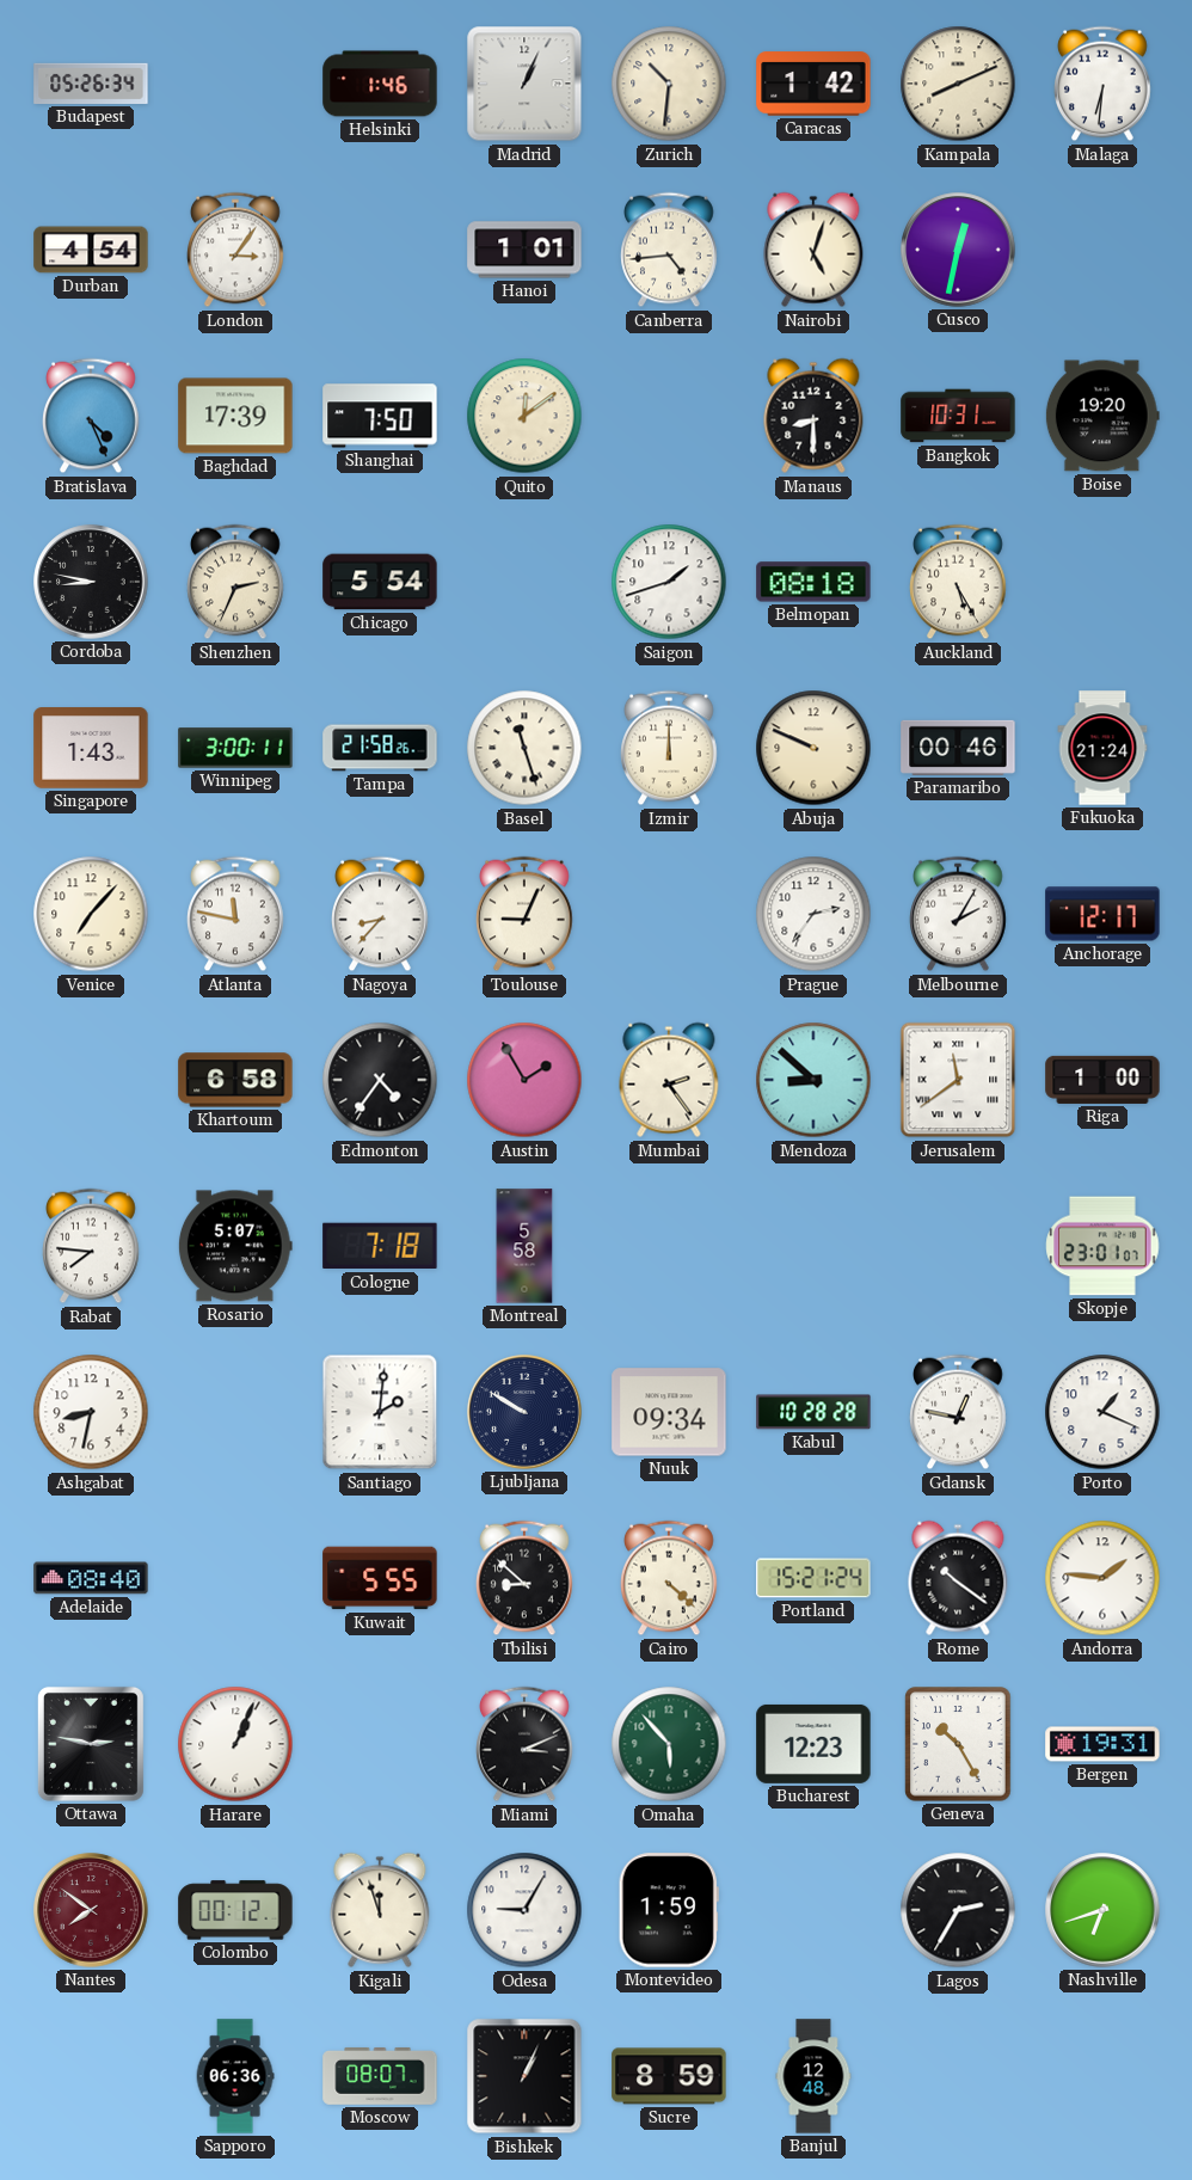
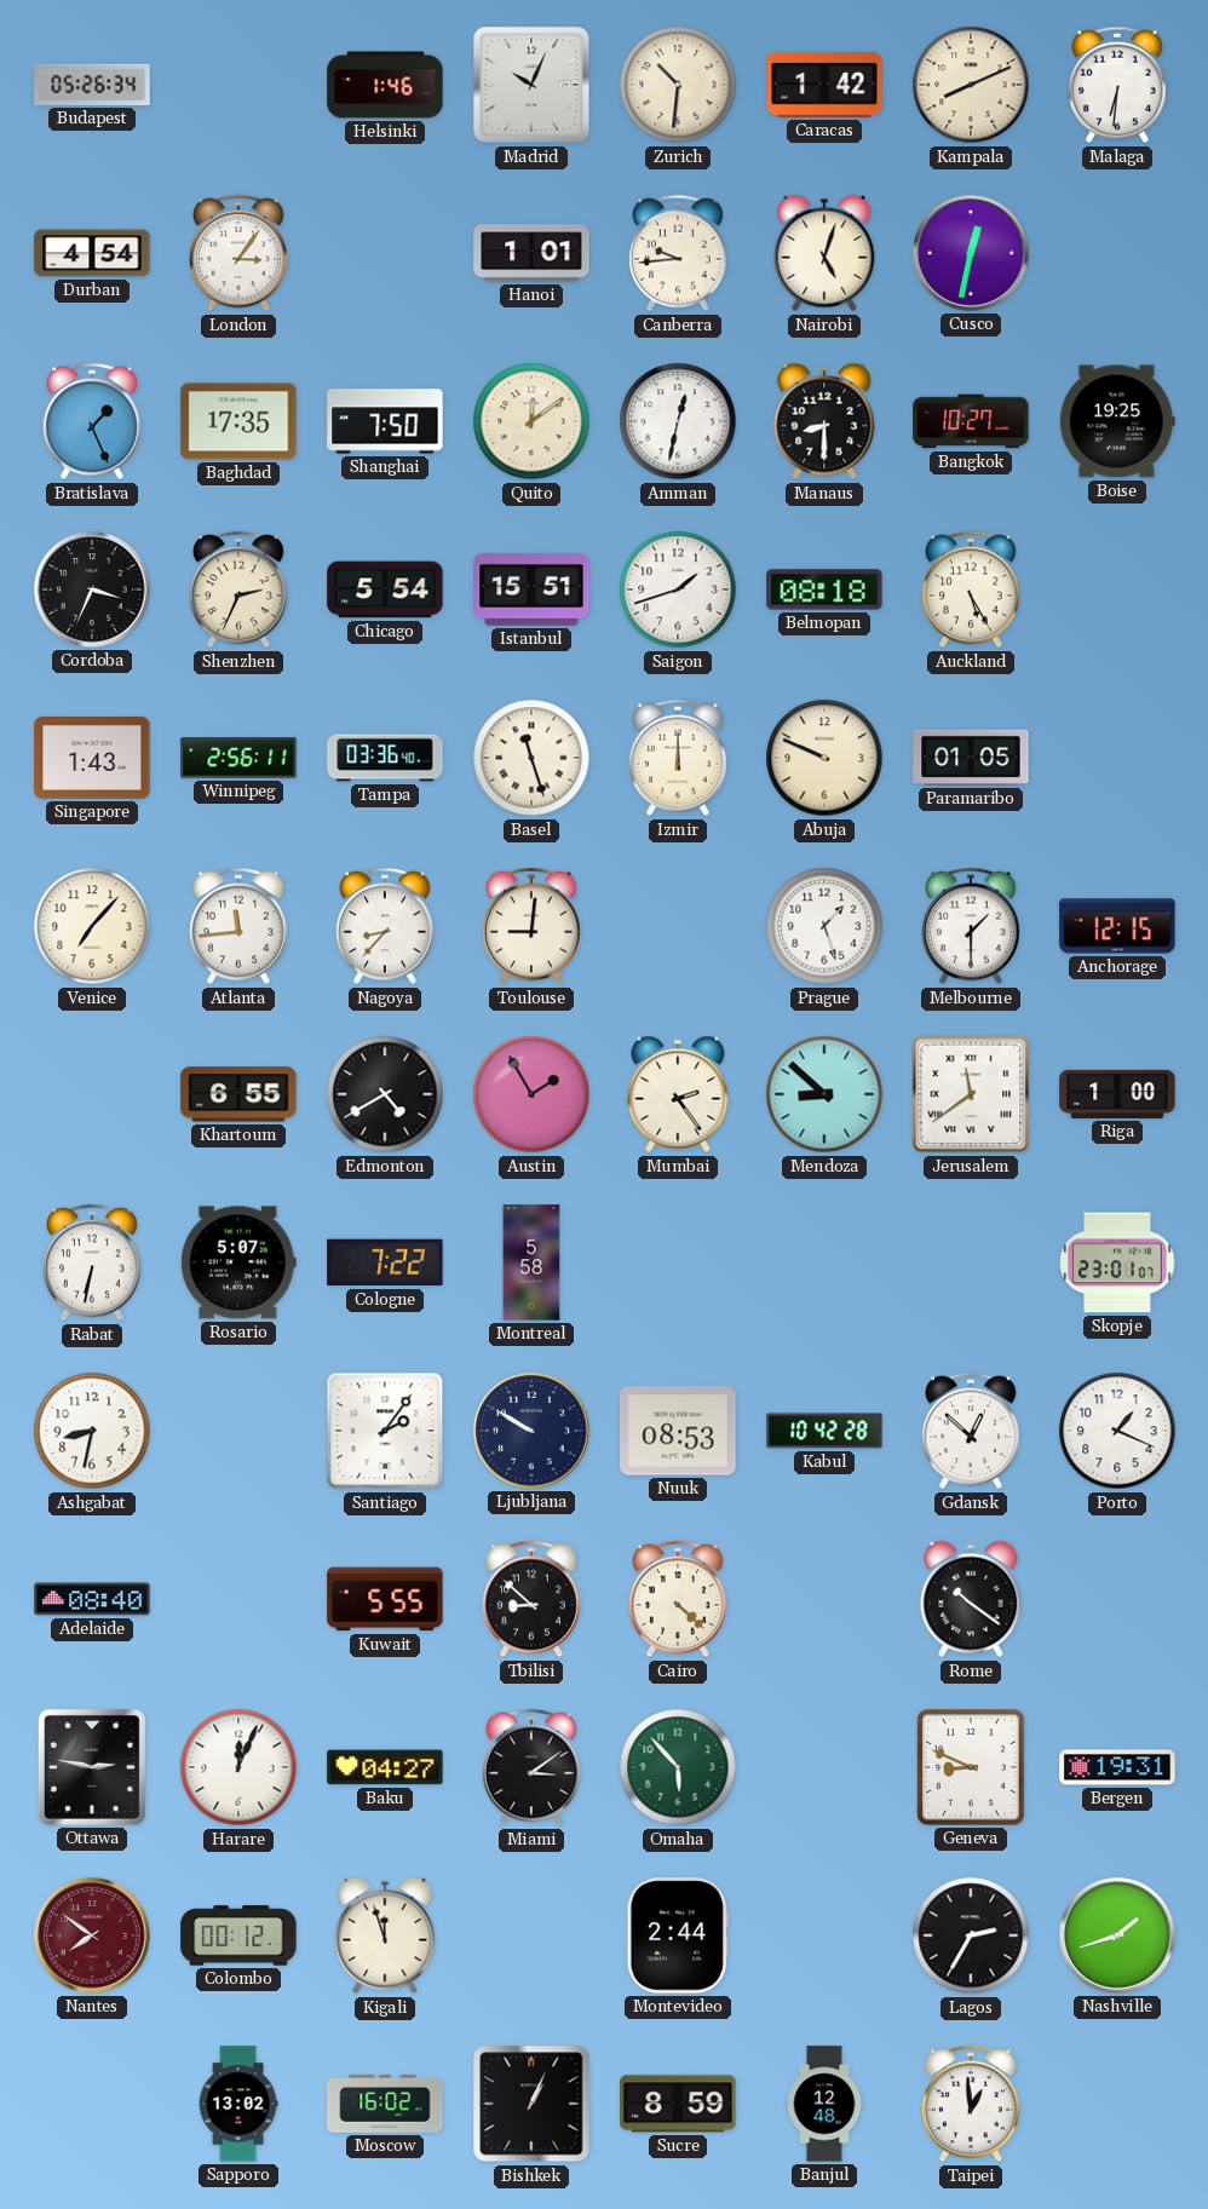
Madrid: 1:04 -> 10:04
Canberra: 4:44 -> 9:44
Bratislava: 4:26 -> 1:26
Baghdad: 17:39 -> 17:35
Amman: none -> 12:32
Bangkok: 10:31 -> 10:27
Boise: 19:20 -> 19:25
Cordoba: 8:47 -> 3:34
Istanbul: none -> 15:51
Winnipeg: 3:00 -> 2:56
Tampa: 21:58 -> 03:36
Paramaribo: 00:46 -> 01:05
Fukuoka: 21:24 -> none
Atlanta: 11:47 -> 11:44
Toulouse: 9:04 -> 9:01
Prague: 2:36 -> 1:27
Melbourne: 2:05 -> 1:30
Anchorage: 12:17 -> 12:15
Khartoum: 6:58 -> 6:55
Edmonton: 4:36 -> 4:40
Rabat: 7:46 -> 6:32
Cologne: 7:18 -> 7:22
Santiago: 2:01 -> 2:06
Nuuk: 09:34 -> 08:53
Kabul: 10:28 -> 10:42
Gdansk: 12:47 -> 12:52
Portland: 15:21 -> none
Andorra: 1:46 -> none
Harare: 1:04 -> 12:04
Baku: none -> 04:27
Miami: 3:11 -> 3:09
Bucharest: 12:23 -> none
Geneva: 10:25 -> 8:49
Odesa: 9:05 -> none
Montevideo: 1:59 -> 2:44
Nashville: 6:42 -> 1:42
Sapporo: 06:36 -> 13:02
Moscow: 08:07 -> 16:02
Taipei: none -> 12:59
